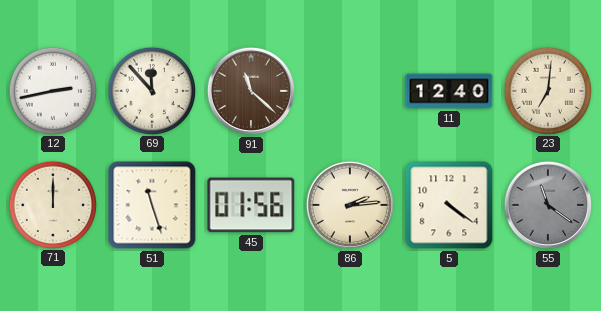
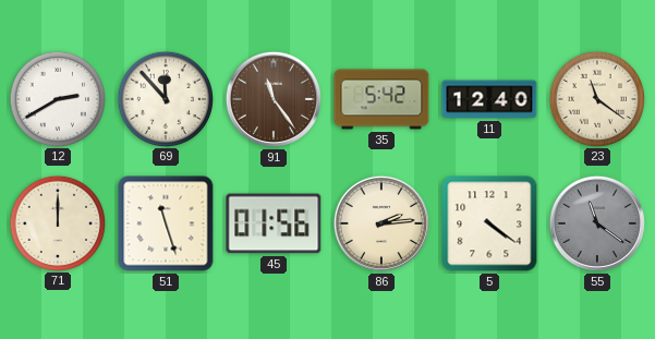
12: 2:43 -> 2:40
91: 11:22 -> 11:24
35: none -> 5:42
23: 7:01 -> 11:21
